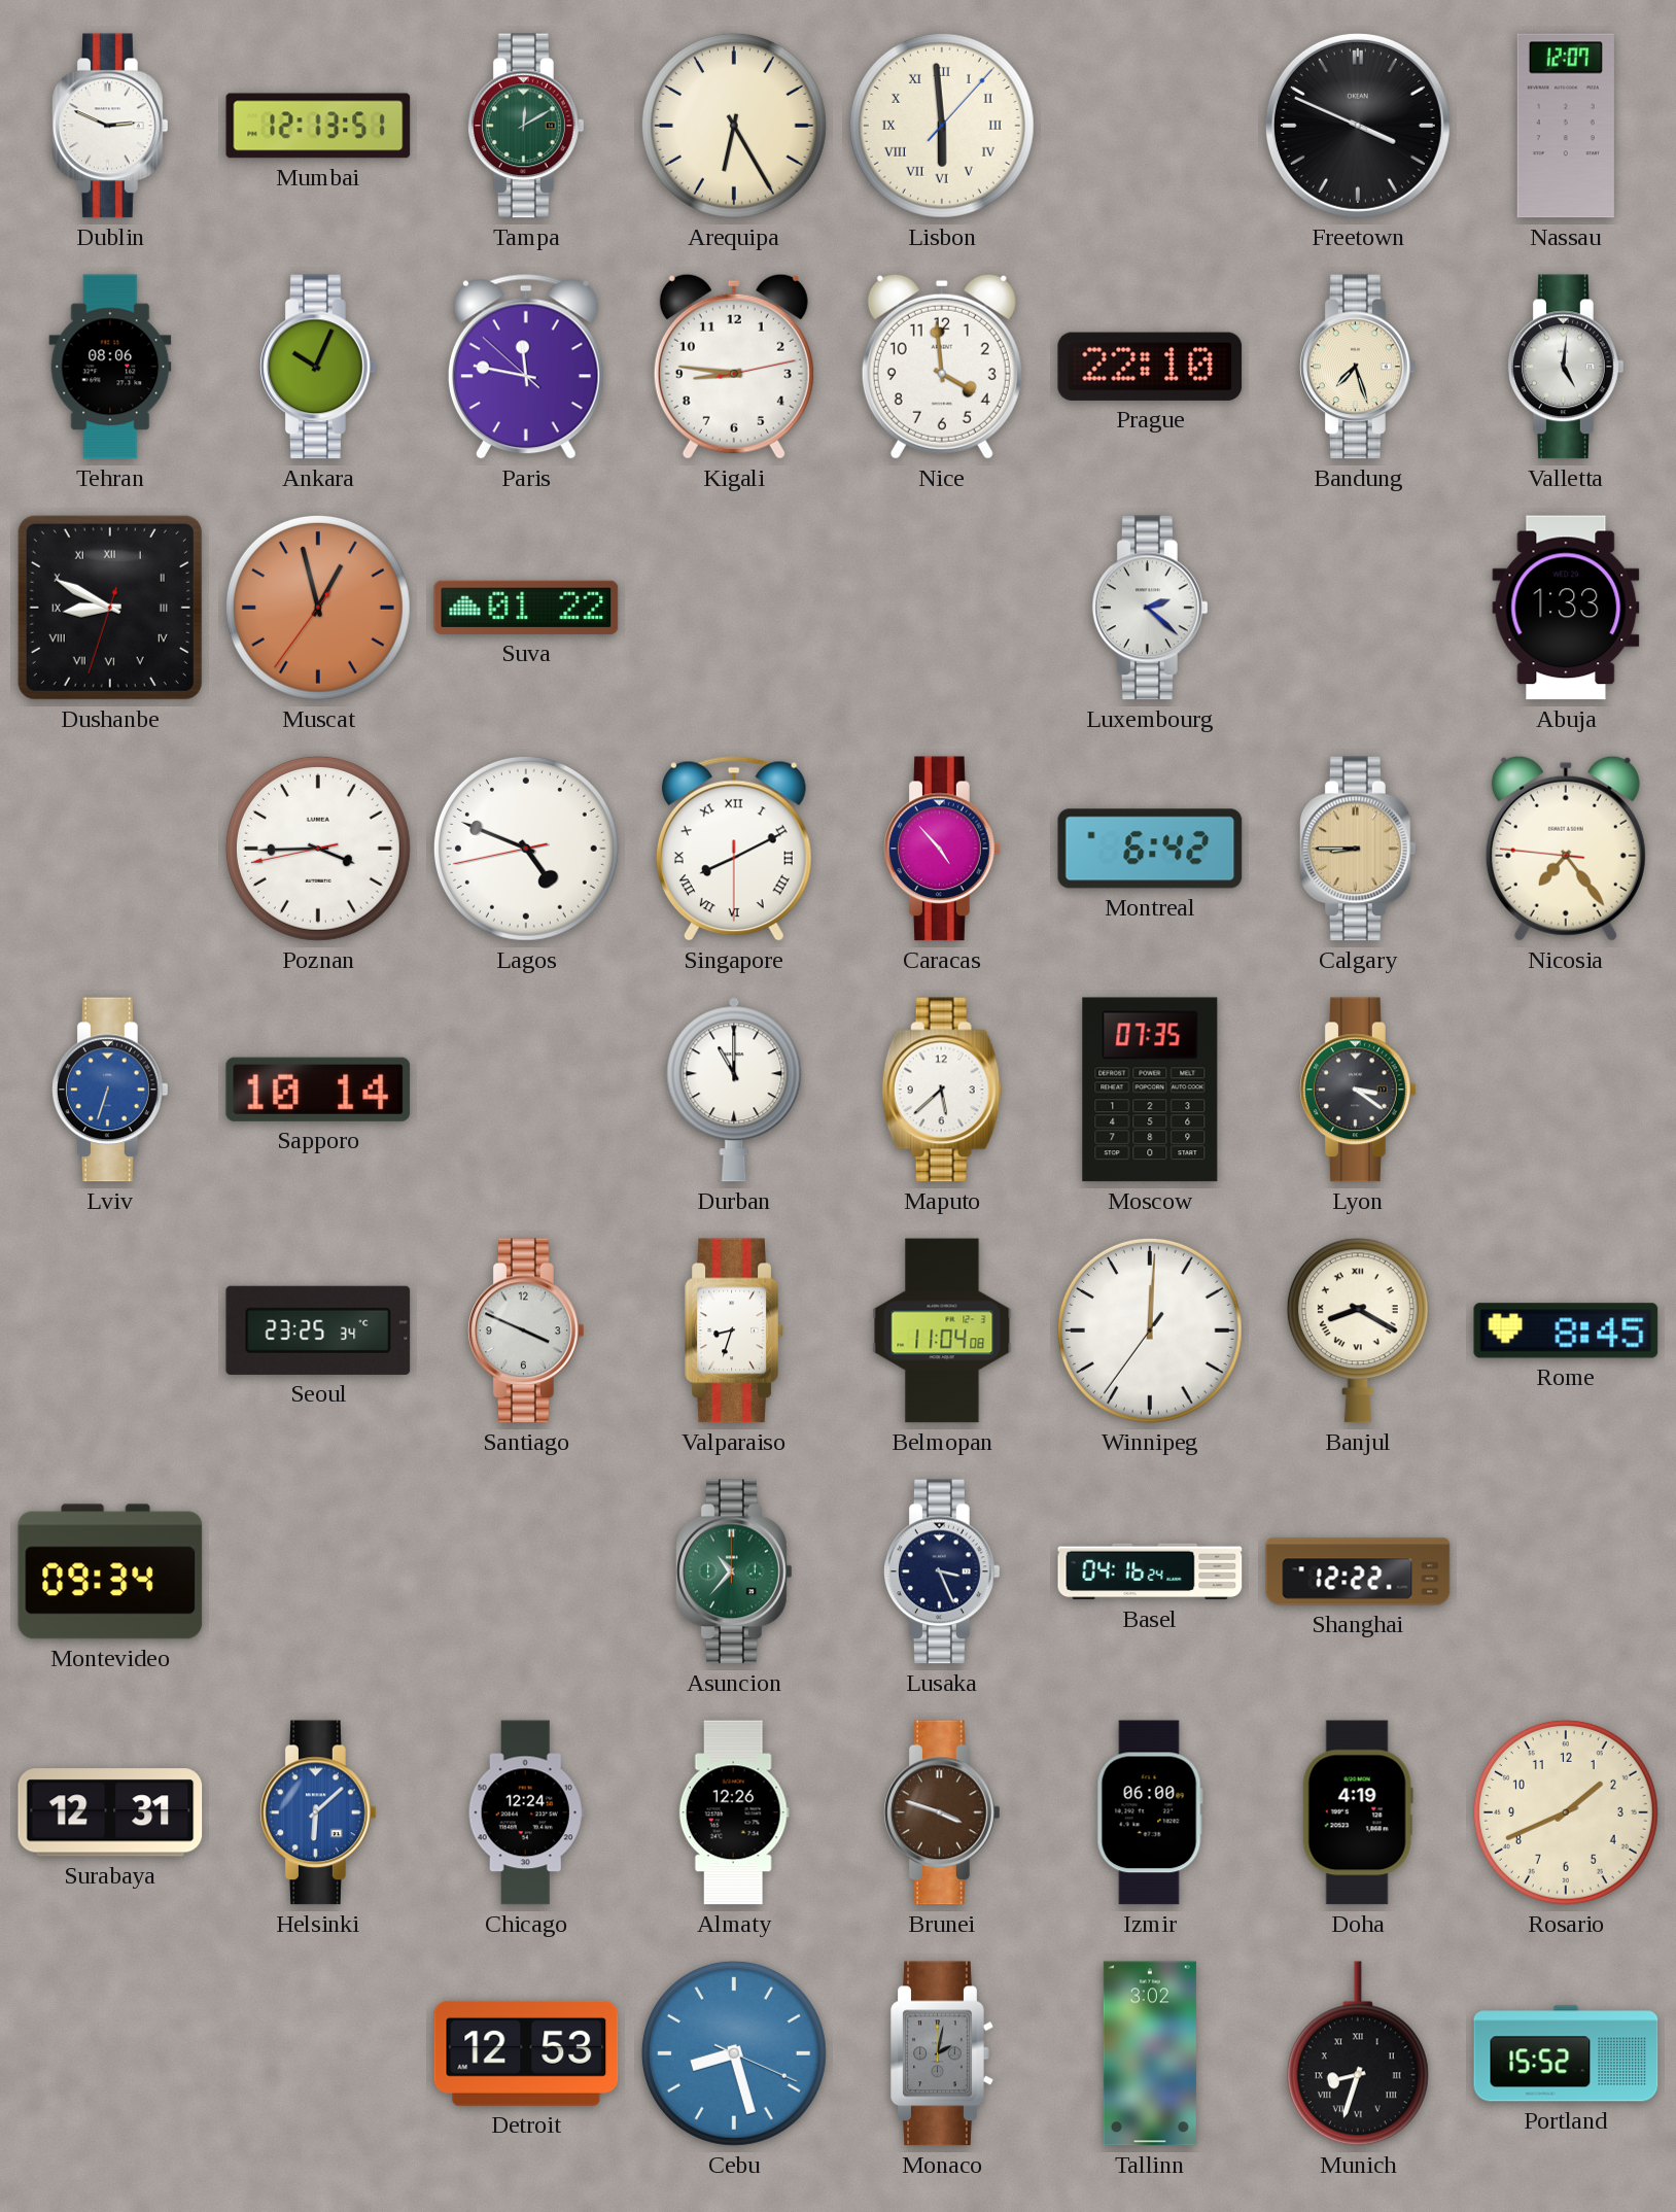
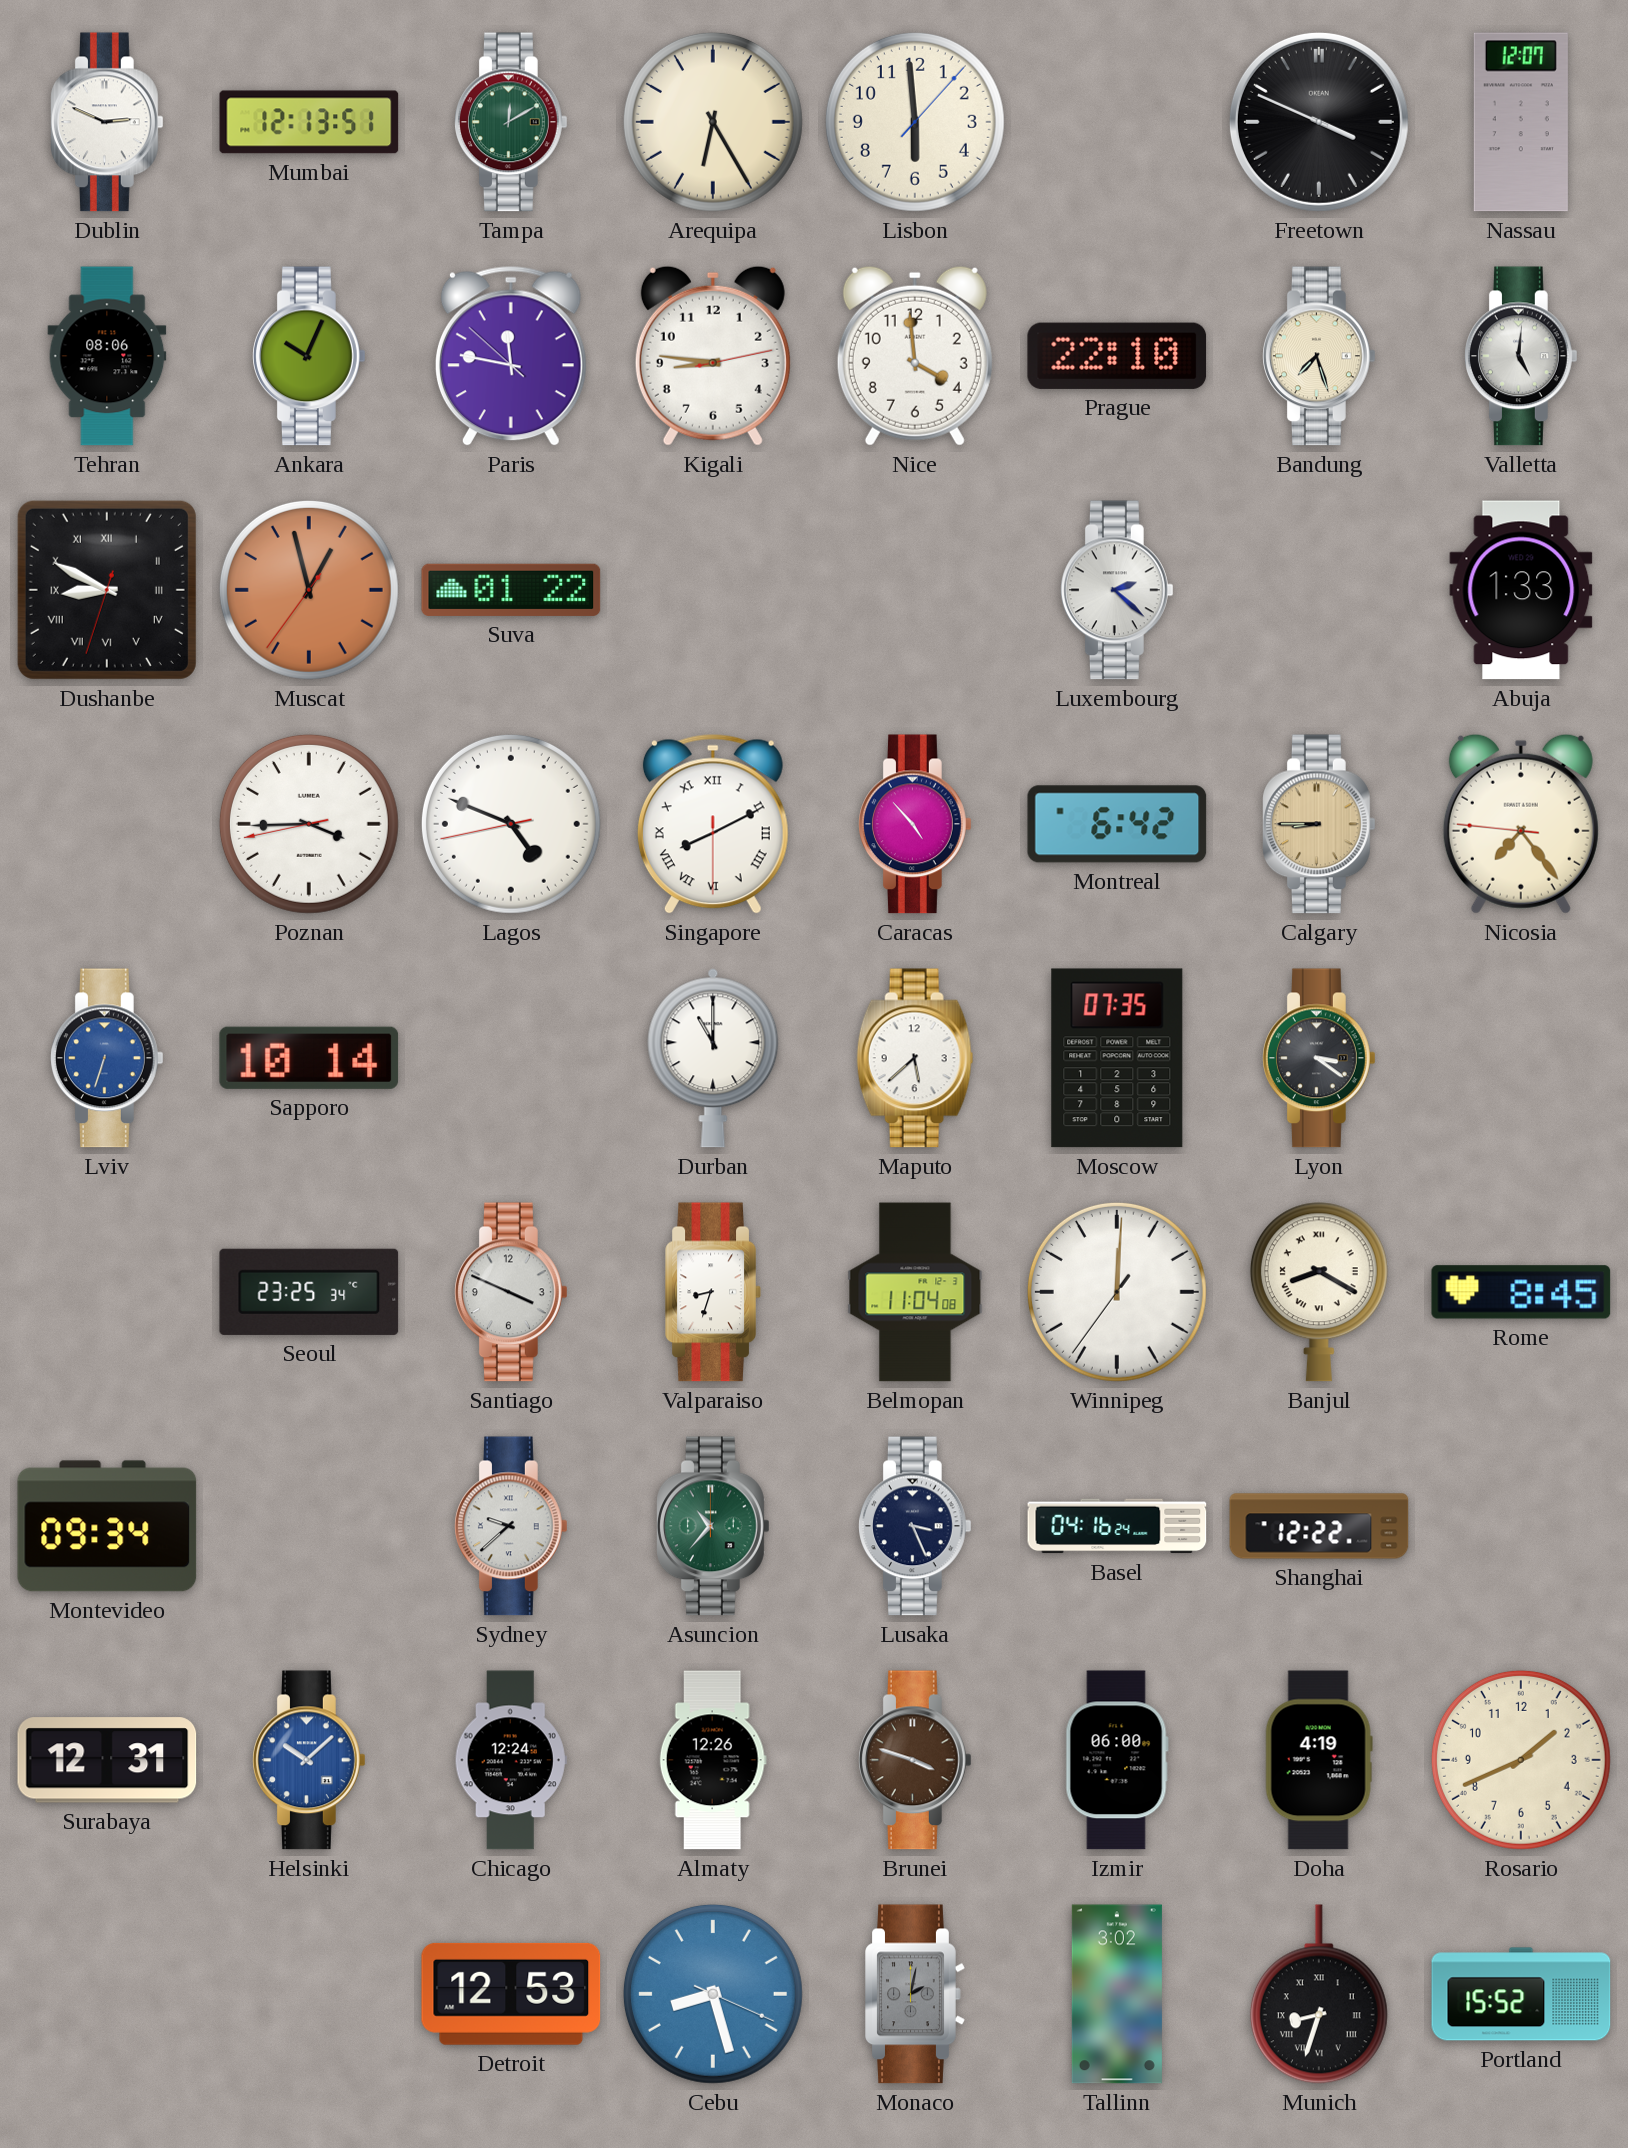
Lisbon numerals: Roman -> Arabic
Sydney: none -> 9:38
Helsinki: 6:08 -> 10:08
